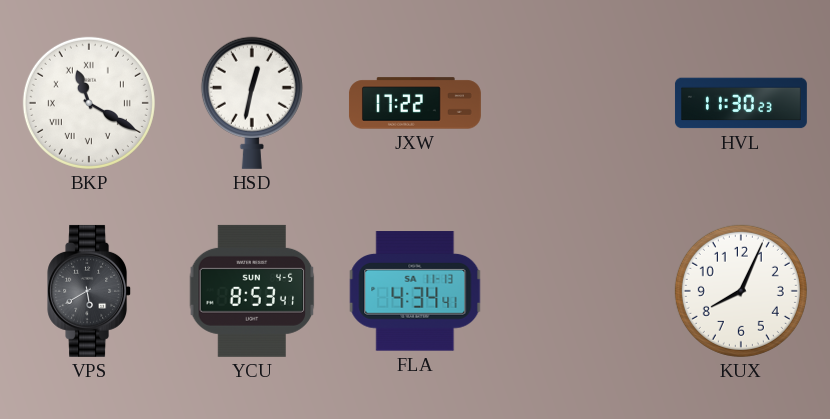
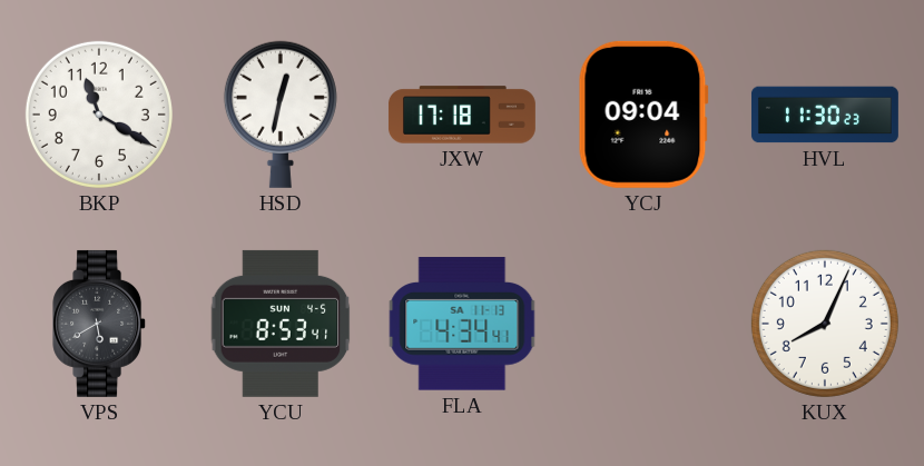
BKP numerals: Roman -> Arabic
JXW: 17:22 -> 17:18
YCJ: none -> 09:04
